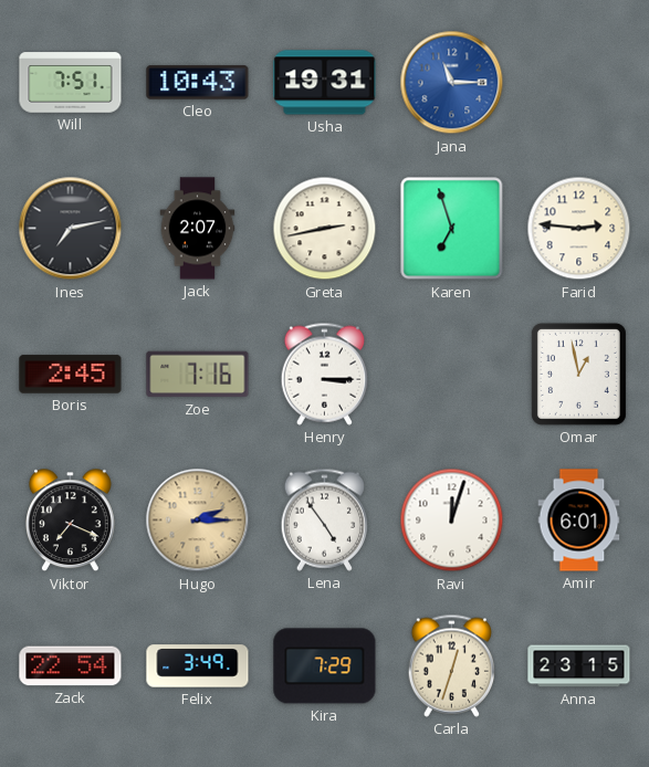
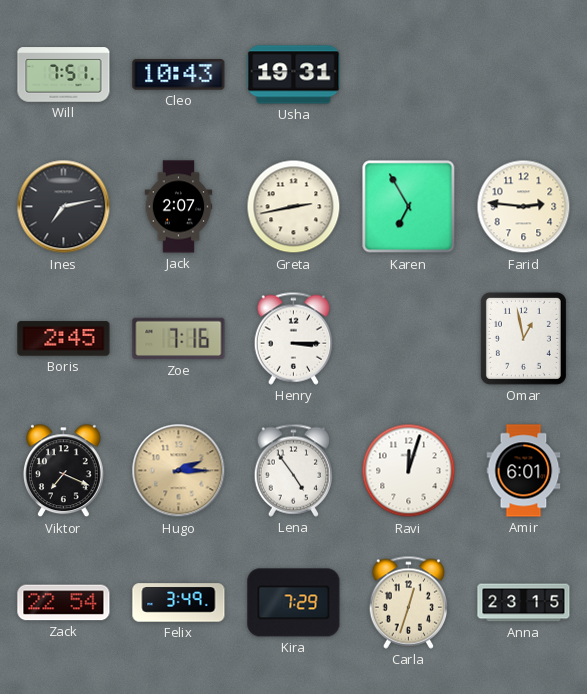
Jana: 11:15 -> none
Karen: 6:57 -> 6:55
